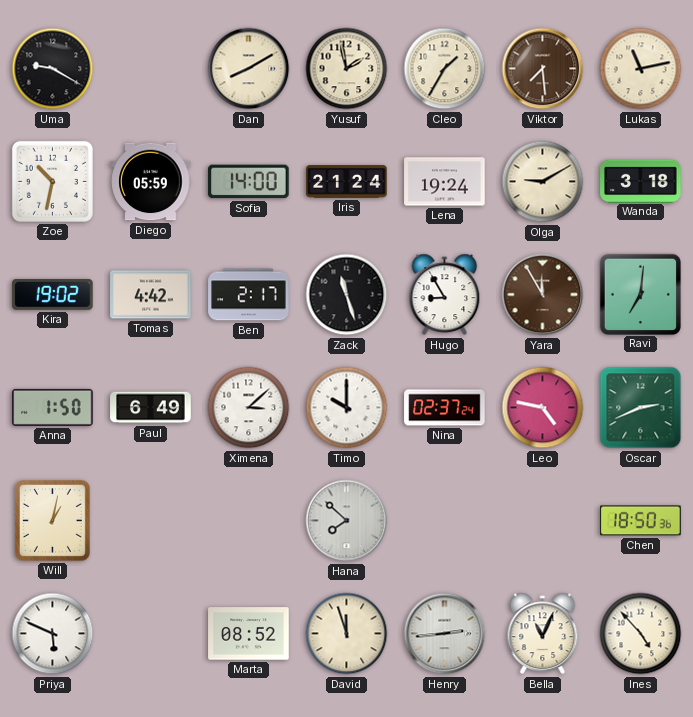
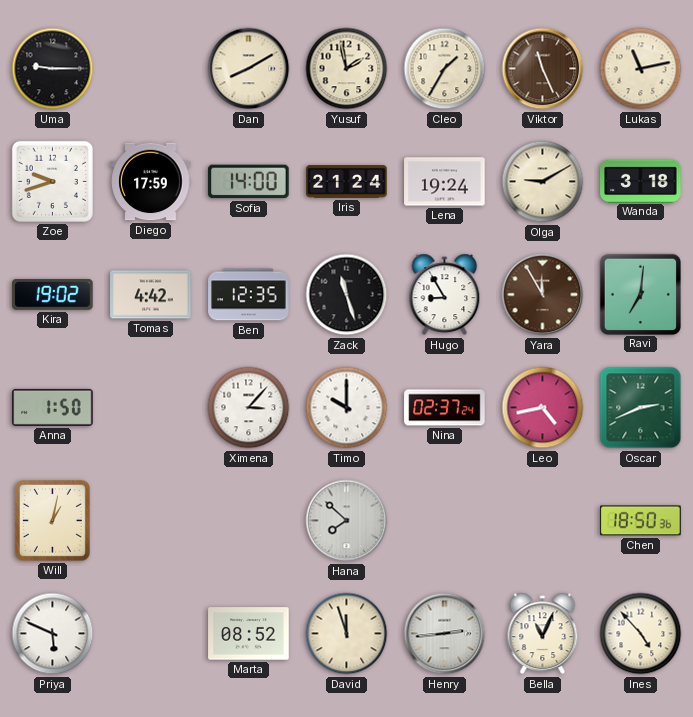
Uma: 9:20 -> 9:15
Viktor: 7:29 -> 11:26
Zoe: 10:32 -> 9:42
Diego: 05:59 -> 17:59
Ben: 2:17 -> 12:35
Paul: 6:49 -> none
Ximena: 3:08 -> 3:07
Leo: 4:47 -> 4:43
